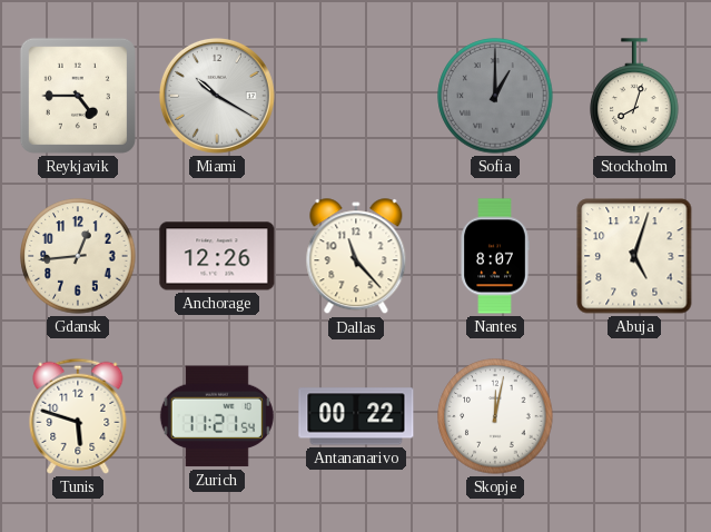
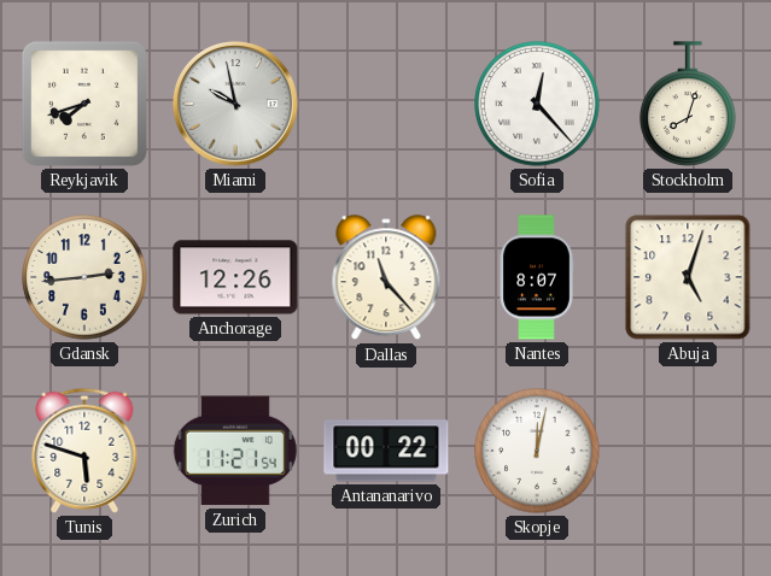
Reykjavik: 4:45 -> 7:42
Miami: 10:20 -> 9:58
Sofia: 1:00 -> 12:23
Sofia dial: grey -> white
Gdansk: 12:44 -> 2:44
